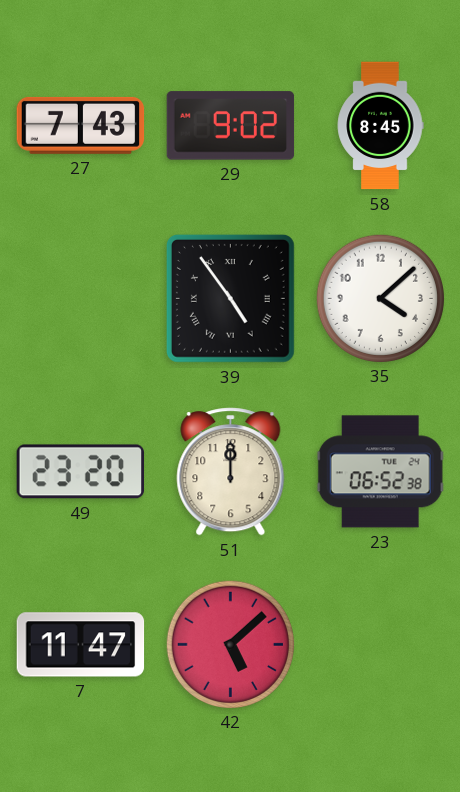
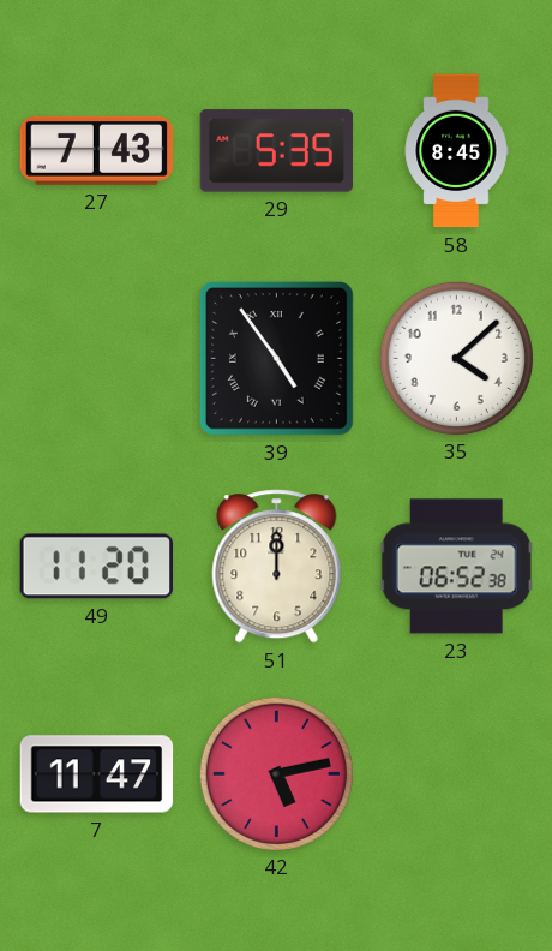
29: 9:02 -> 5:35
49: 23:20 -> 11:20
42: 5:08 -> 5:13
